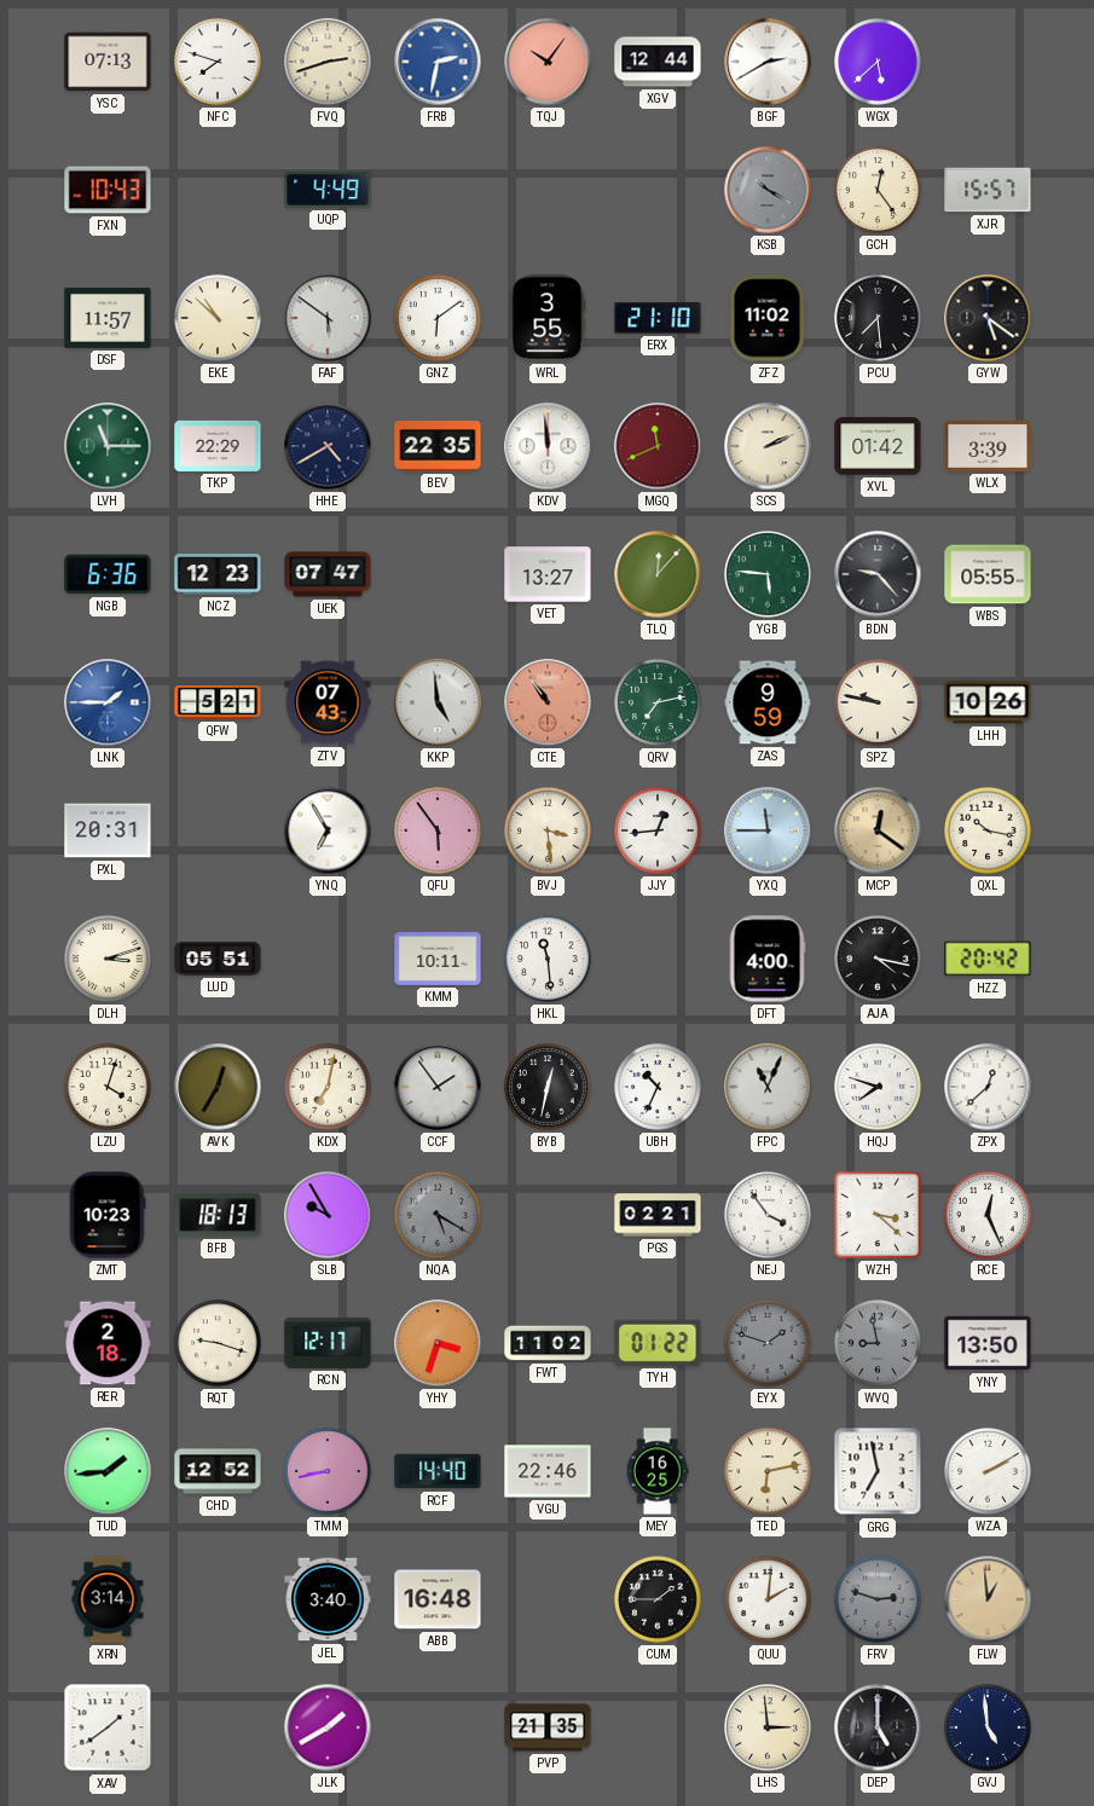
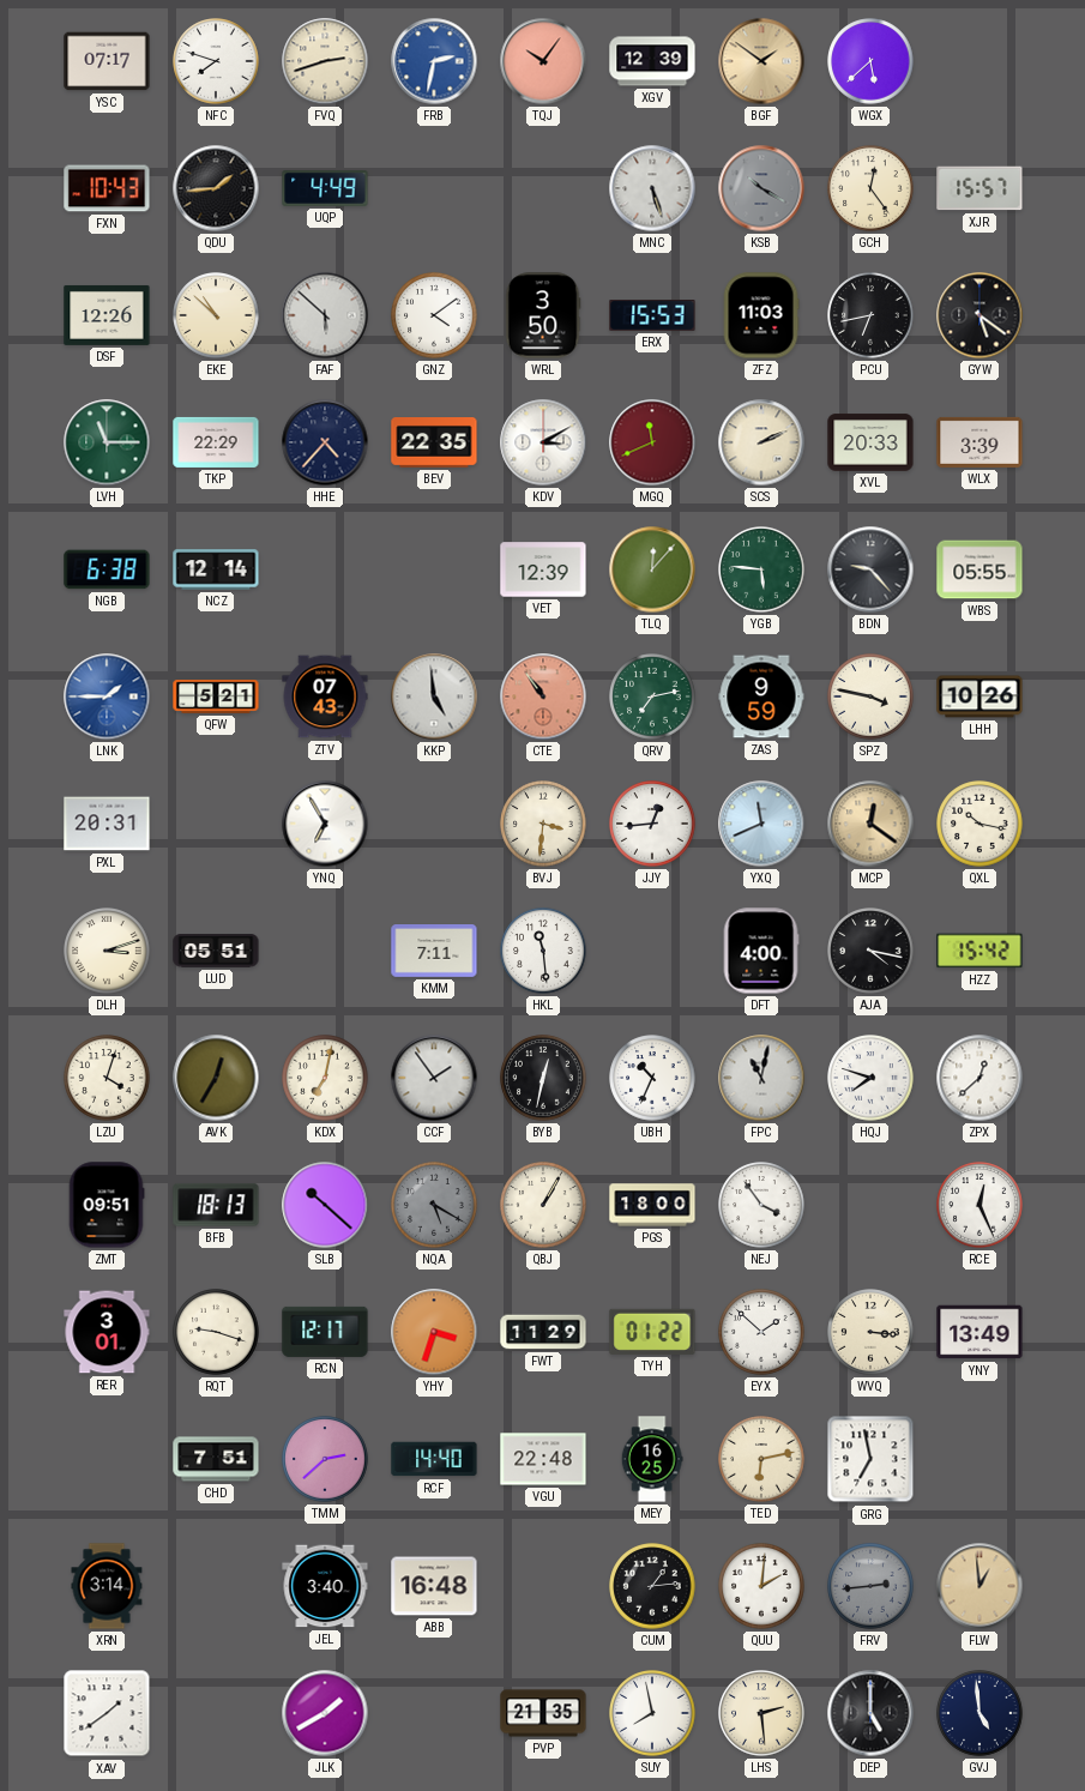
YSC: 07:13 -> 07:17
XGV: 12:44 -> 12:39
BGF: 2:40 -> 1:51
BGF dial: white -> champagne
QDU: none -> 1:44
MNC: none -> 5:27
DSF: 11:57 -> 12:26
FAF: 5:51 -> 5:52
GNZ: 6:09 -> 4:09
WRL: 3:55 -> 3:50
ERX: 21:10 -> 15:53
ZFZ: 11:02 -> 11:03
PCU: 7:29 -> 6:43
HHE: 4:40 -> 4:37
KDV: 11:59 -> 3:10
XVL: 01:42 -> 20:33
NGB: 6:36 -> 6:38
NCZ: 12:23 -> 12:14
UEK: 07:47 -> none
VET: 13:27 -> 12:39
SPZ: 9:47 -> 3:47
QFU: 5:54 -> none
BVJ: 3:29 -> 3:31
YXQ: 11:45 -> 11:41
KMM: 10:11 -> 7:11
HZZ: 20:42 -> 15:42
FPC: 11:04 -> 11:02
ZMT: 10:23 -> 09:51
SLB: 9:55 -> 10:22
QBJ: none -> 1:05
PGS: 02:21 -> 18:00
WZH: 3:22 -> none
RER: 2:18 -> 3:01
FWT: 11:02 -> 11:29
EYX: 1:48 -> 1:52
EYX dial: grey -> white
WVQ: 8:58 -> 3:16
WVQ dial: grey -> cream
YNY: 13:50 -> 13:49
TUD: 1:44 -> none
CHD: 12:52 -> 7:51
TMM: 8:43 -> 2:38
VGU: 22:46 -> 22:48
WZA: 2:10 -> none
CUM: 1:45 -> 1:14
FRV: 2:48 -> 2:44
SUY: none -> 7:58
LHS: 2:59 -> 2:29
